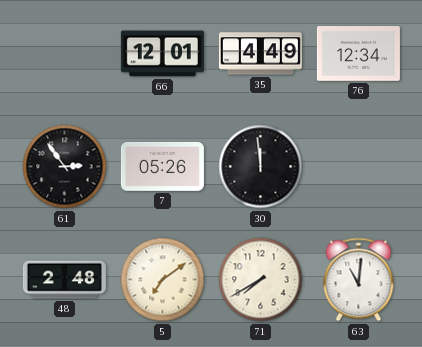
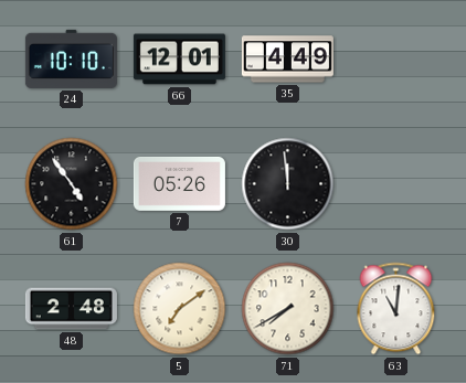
24: none -> 10:10
76: 12:34 -> none
61: 2:54 -> 4:54
